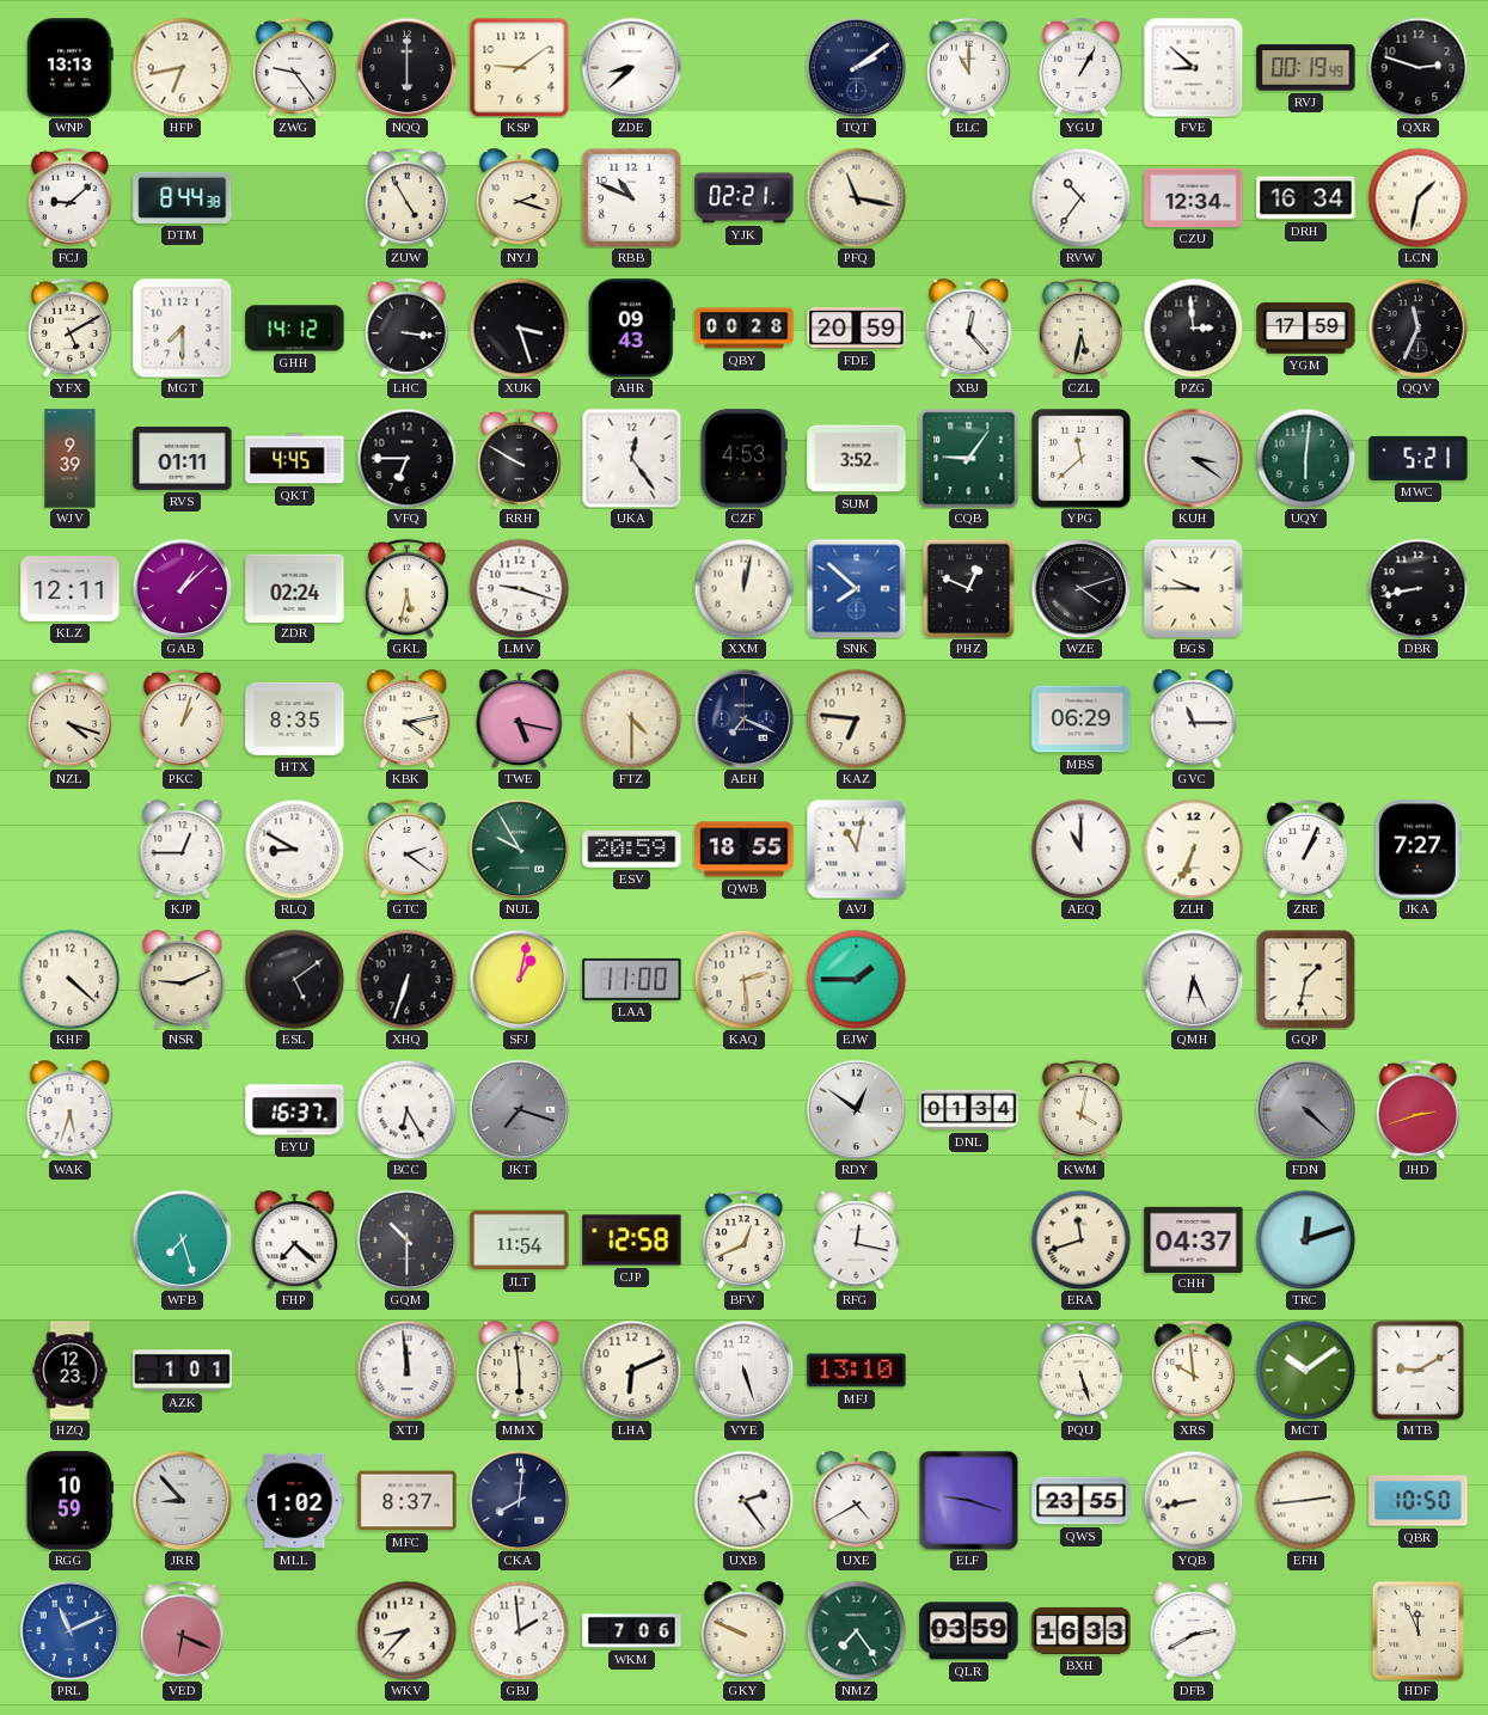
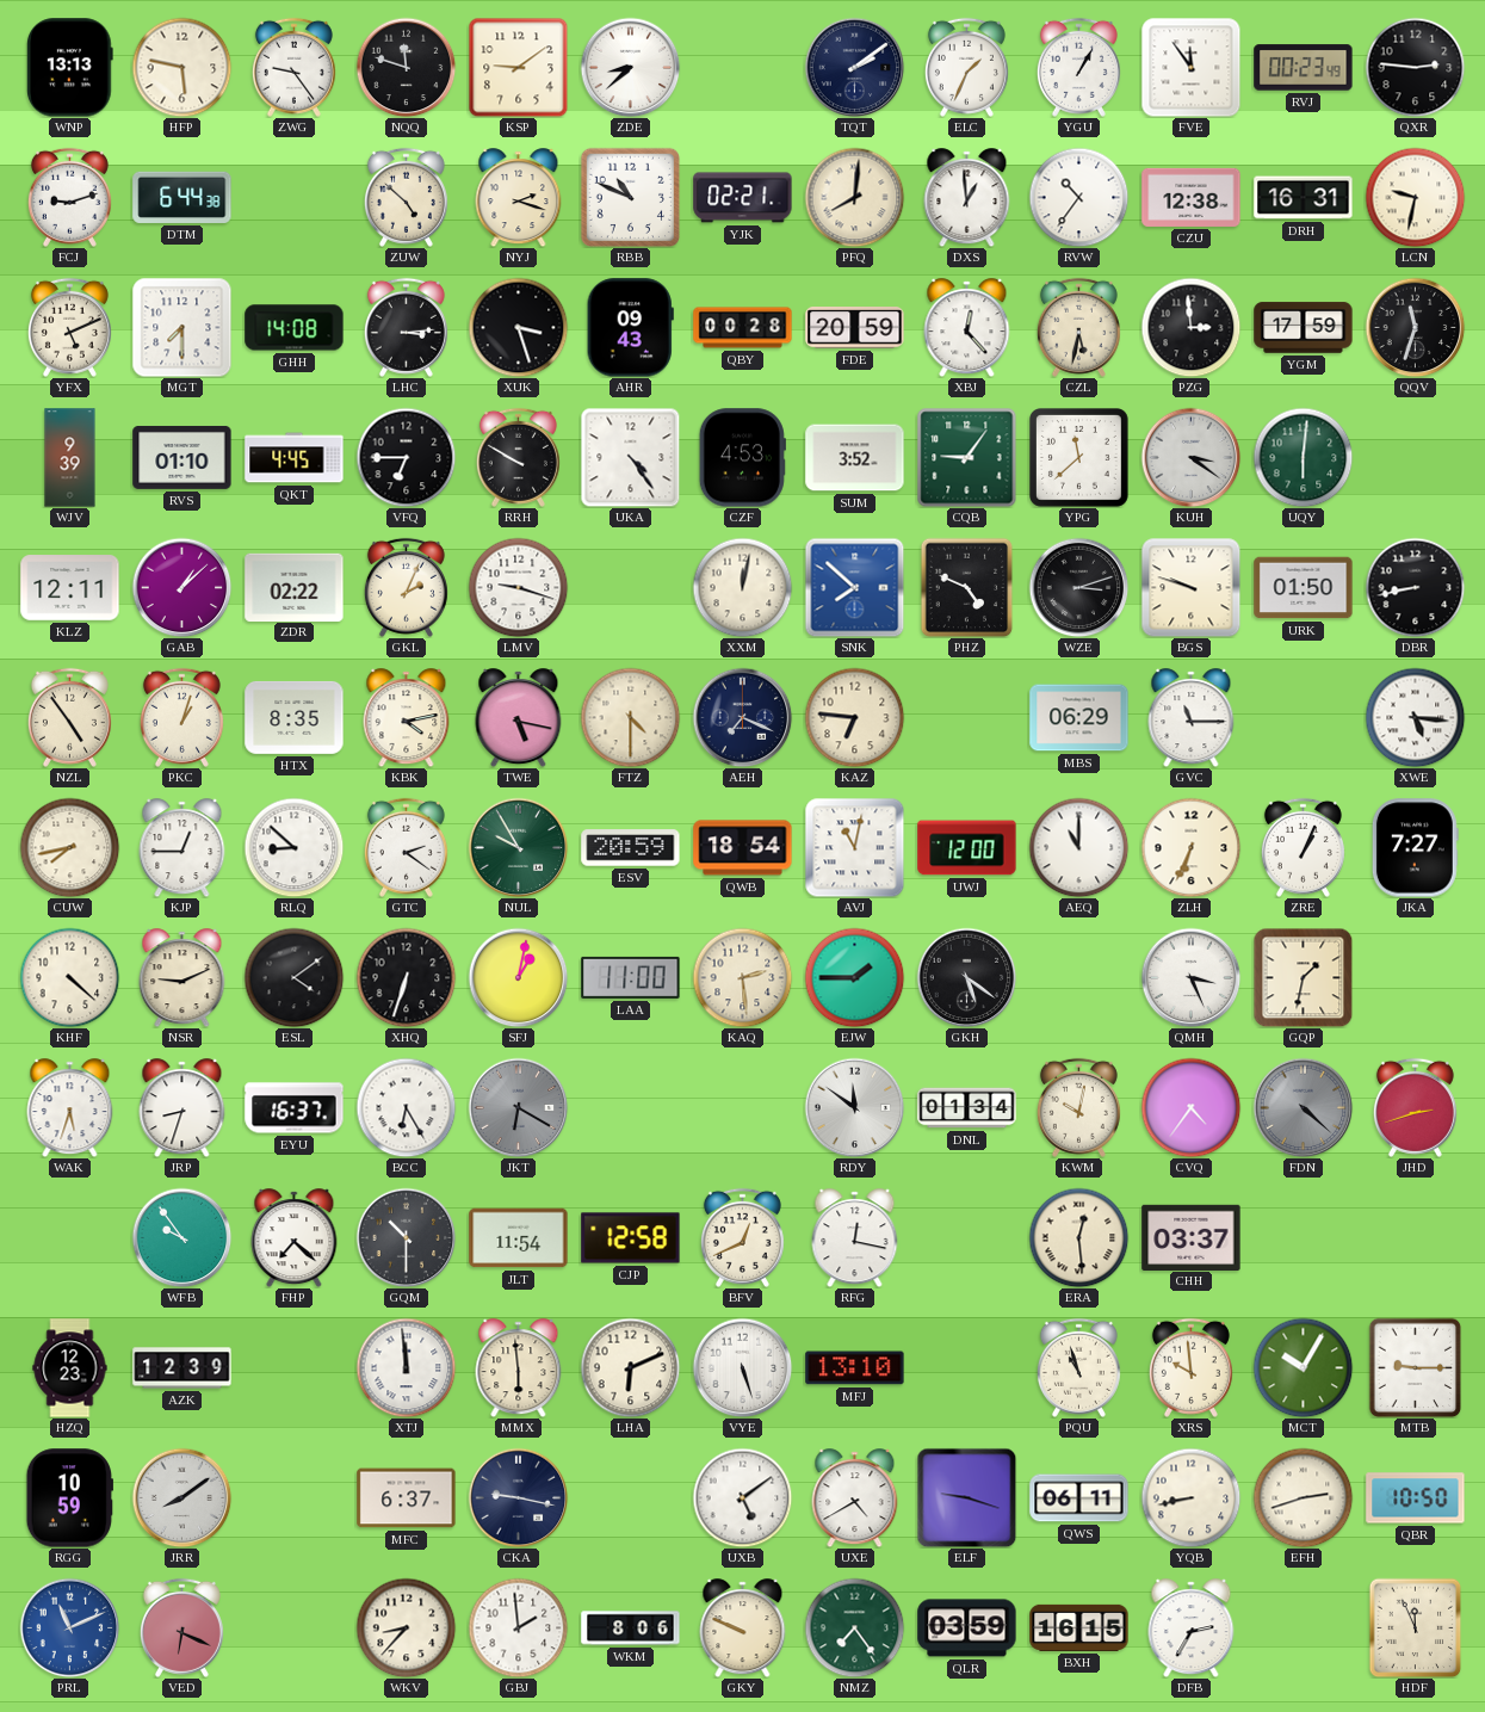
HFP: 6:43 -> 5:47
NQQ: 6:00 -> 11:48
ELC: 11:00 -> 1:34
FVE: 8:52 -> 11:54
RVJ: 00:19 -> 00:23
QXR: 2:48 -> 2:46
FCJ: 9:08 -> 9:12
DTM: 8:44 -> 6:44
ZUW: 4:55 -> 4:52
PFQ: 11:17 -> 8:01
DXS: none -> 12:59
CZU: 12:34 -> 12:38
DRH: 16:34 -> 16:31
LCN: 1:32 -> 9:32
YFX: 5:10 -> 5:11
GHH: 14:12 -> 14:08
LHC: 3:16 -> 3:14
QQV: 11:34 -> 11:33
RVS: 01:11 -> 01:10
UKA: 12:24 -> 4:24
MWC: 5:21 -> none
ZDR: 02:24 -> 02:22
GKL: 5:32 -> 2:04
PHZ: 12:49 -> 4:49
WZE: 4:12 -> 3:12
BGS: 9:45 -> 9:48
URK: none -> 01:50
NZL: 4:18 -> 4:54
XWE: none -> 5:16
CUW: none -> 7:43
RLQ: 8:50 -> 8:52
QWB: 18:55 -> 18:54
UWJ: none -> 12:00
ESL: 5:09 -> 4:09
GKH: none -> 5:21
QMH: 6:26 -> 3:26
JRP: none -> 8:33
JKT: 7:18 -> 6:20
RDY: 12:51 -> 11:51
KWM: 4:02 -> 10:02
CVQ: none -> 4:36
WFB: 7:27 -> 9:54
ERA: 11:42 -> 12:29
CHH: 04:37 -> 03:37
TRC: 12:12 -> none
AZK: 1:01 -> 12:39
PQU: 5:27 -> 10:57
MCT: 10:09 -> 10:05
MTB: 9:10 -> 9:15
JRR: 8:53 -> 8:09
MLL: 1:02 -> none
MFC: 8:37 -> 6:37
CKA: 8:01 -> 9:17
UXB: 2:24 -> 5:09
QWS: 23:55 -> 06:11
EFH: 2:44 -> 2:42
WKM: 7:06 -> 8:06
BXH: 16:33 -> 16:15
DFB: 2:40 -> 2:35
